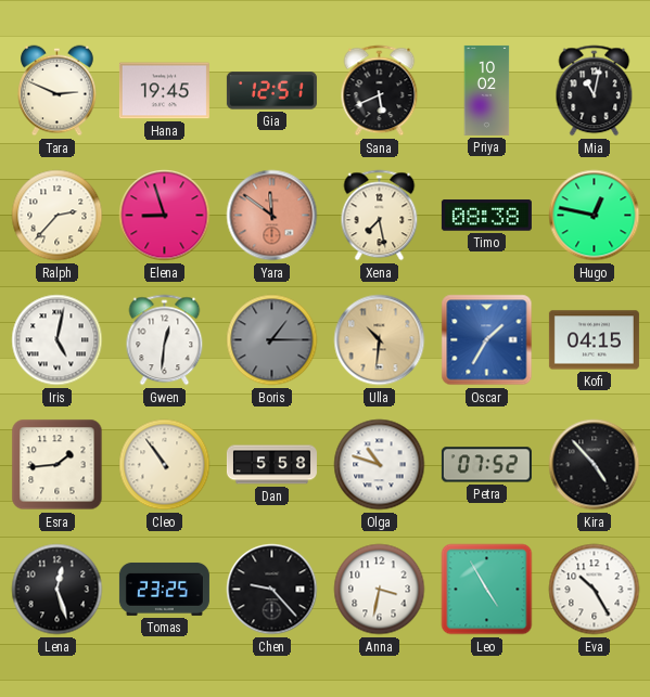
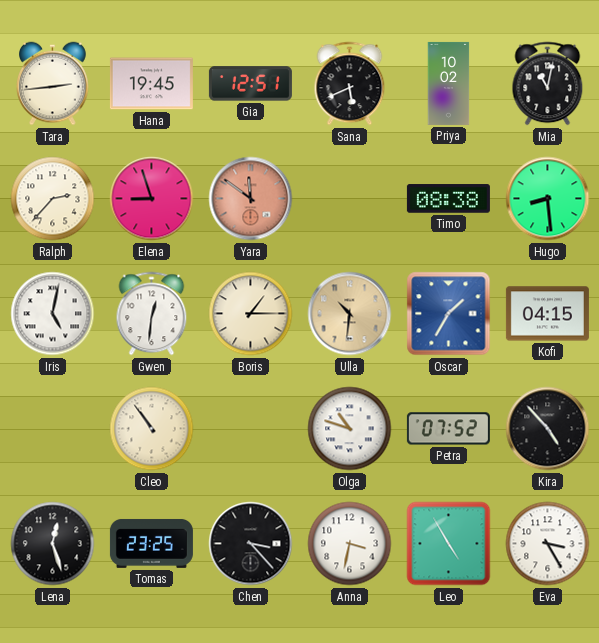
Tara: 2:49 -> 2:44
Xena: 7:28 -> none
Hugo: 12:47 -> 8:29
Boris dial: grey -> cream
Esra: 1:44 -> none
Dan: 5:58 -> none
Chen: 9:23 -> 3:23
Eva: 10:25 -> 3:25
